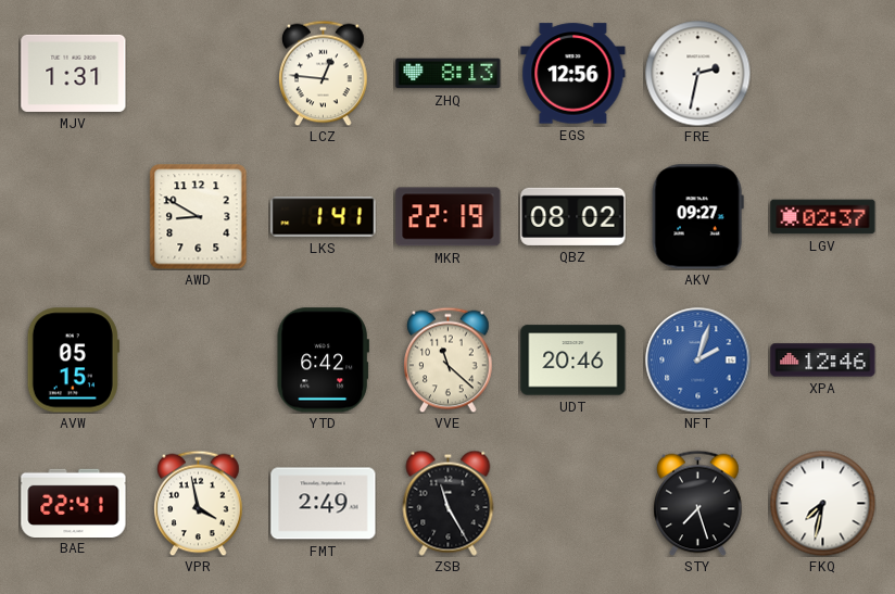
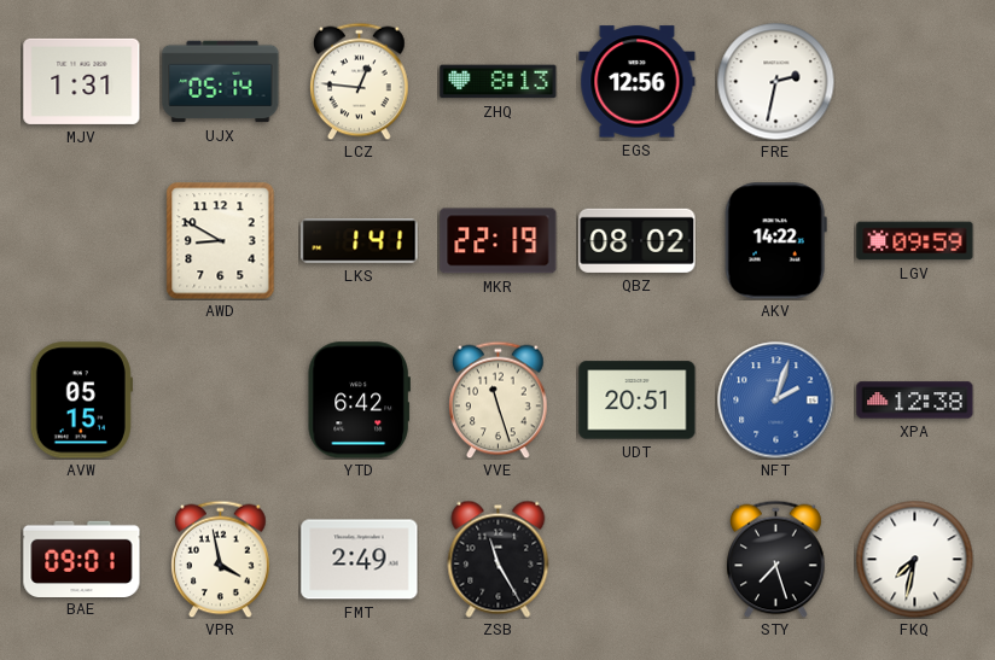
UJX: none -> 05:14
AKV: 09:27 -> 14:22
LGV: 02:37 -> 09:59
VVE: 11:22 -> 11:27
UDT: 20:46 -> 20:51
XPA: 12:46 -> 12:38
BAE: 22:41 -> 09:01
